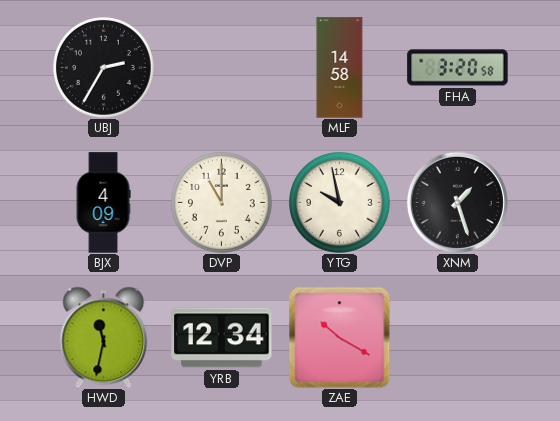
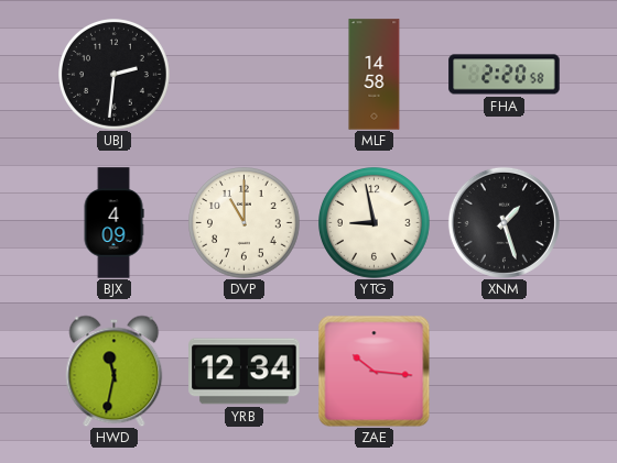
UBJ: 2:35 -> 2:31
FHA: 3:20 -> 2:20
YTG: 9:58 -> 8:58
ZAE: 10:20 -> 10:16
